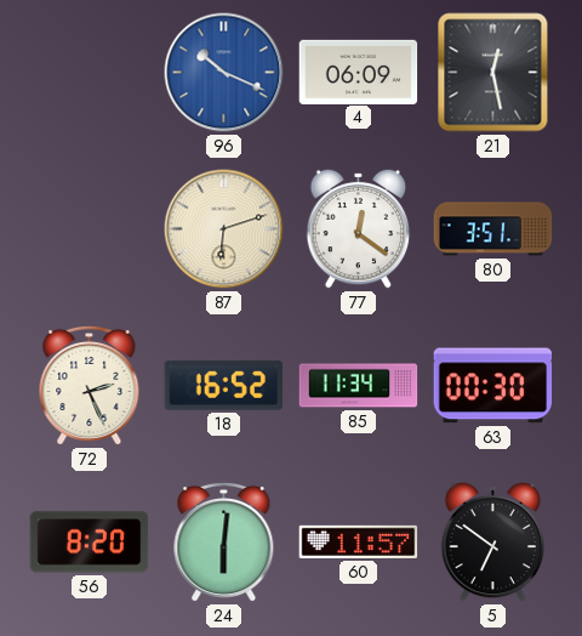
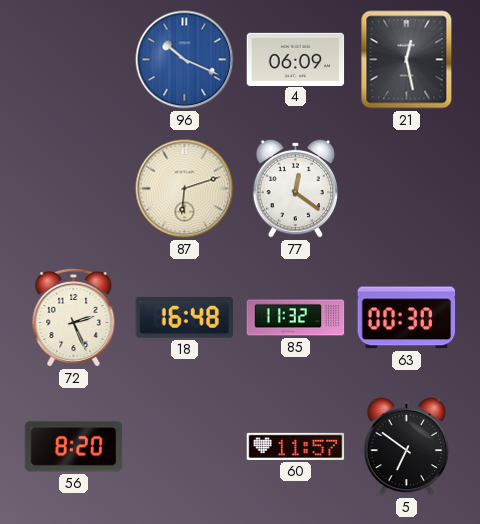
80: 3:51 -> none
18: 16:52 -> 16:48
85: 11:34 -> 11:32
24: 6:01 -> none
